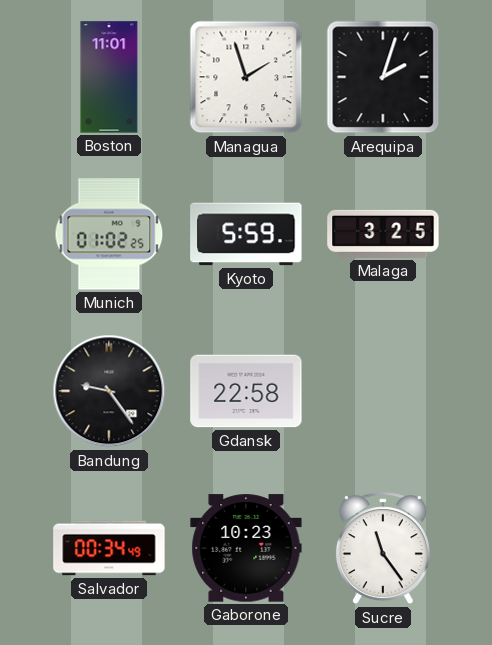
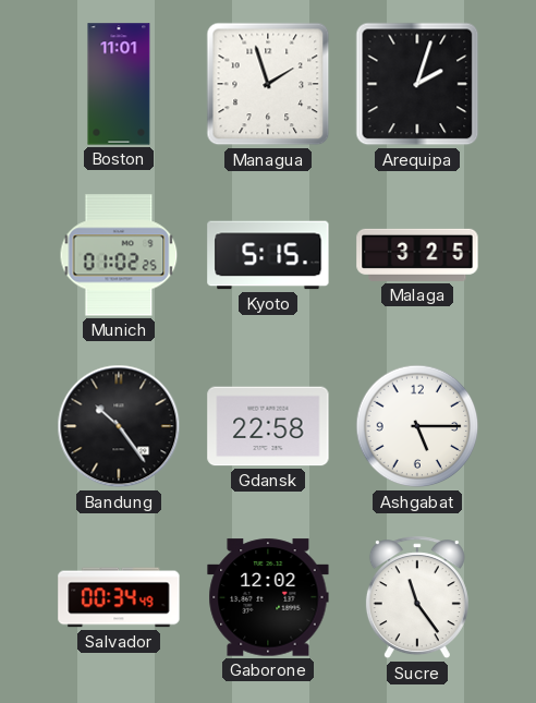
Kyoto: 5:59 -> 5:15
Bandung: 9:24 -> 10:24
Ashgabat: none -> 5:15
Gaborone: 10:23 -> 12:02
